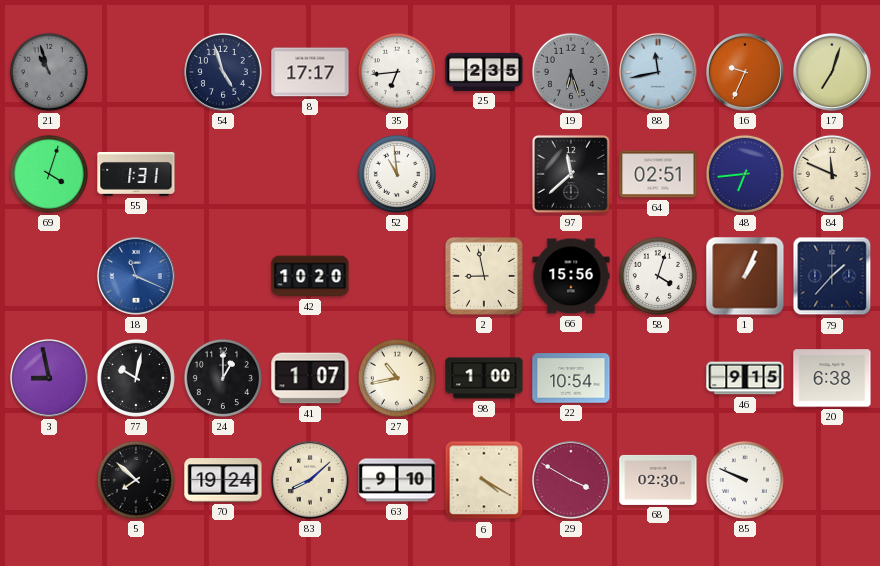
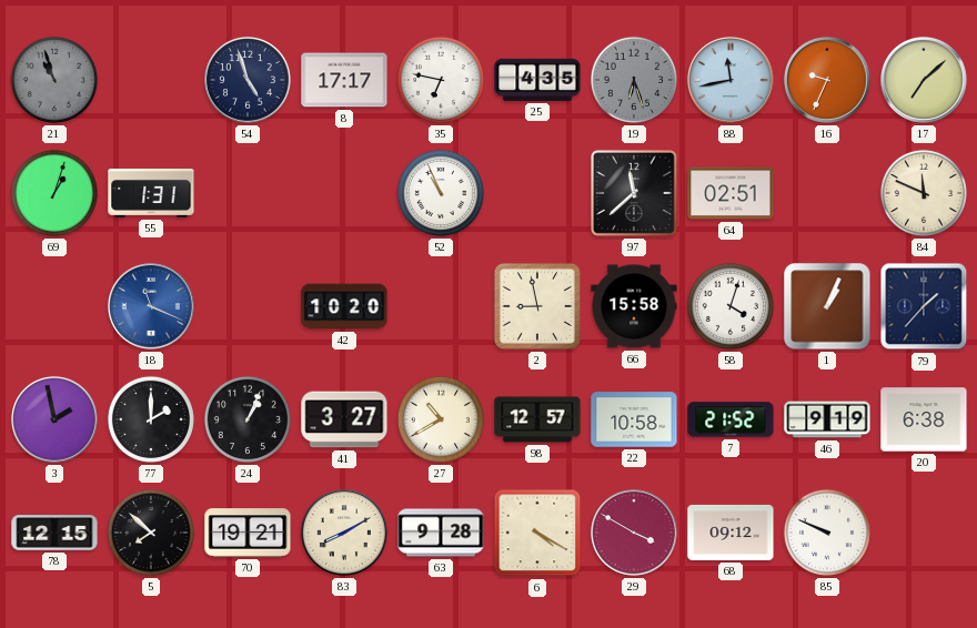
35: 6:44 -> 6:47
25: 2:35 -> 4:35
17: 7:03 -> 7:08
69: 4:03 -> 1:03
52: 10:59 -> 10:56
48: 6:44 -> none
66: 15:56 -> 15:58
3: 8:58 -> 1:58
77: 10:02 -> 2:00
24: 1:00 -> 1:04
41: 1:07 -> 3:27
27: 10:43 -> 10:40
98: 1:00 -> 12:57
22: 10:54 -> 10:58
7: none -> 21:52
46: 9:15 -> 9:19
78: none -> 12:15
70: 19:24 -> 19:21
83: 8:08 -> 8:10
63: 9:10 -> 9:28
68: 02:30 -> 09:12
